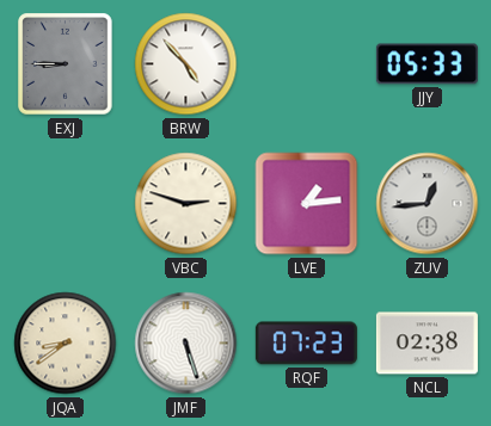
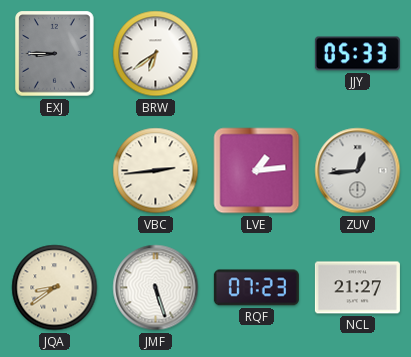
BRW: 4:53 -> 6:39
VBC: 2:48 -> 2:44
NCL: 02:38 -> 21:27
